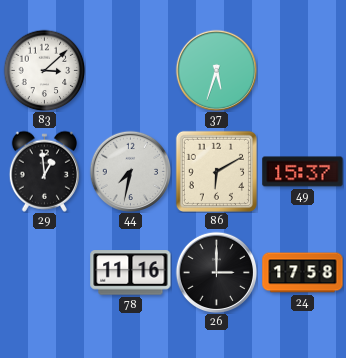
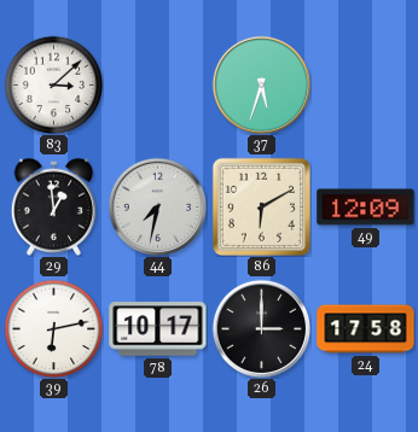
49: 15:37 -> 12:09
39: none -> 6:13
78: 11:16 -> 10:17
